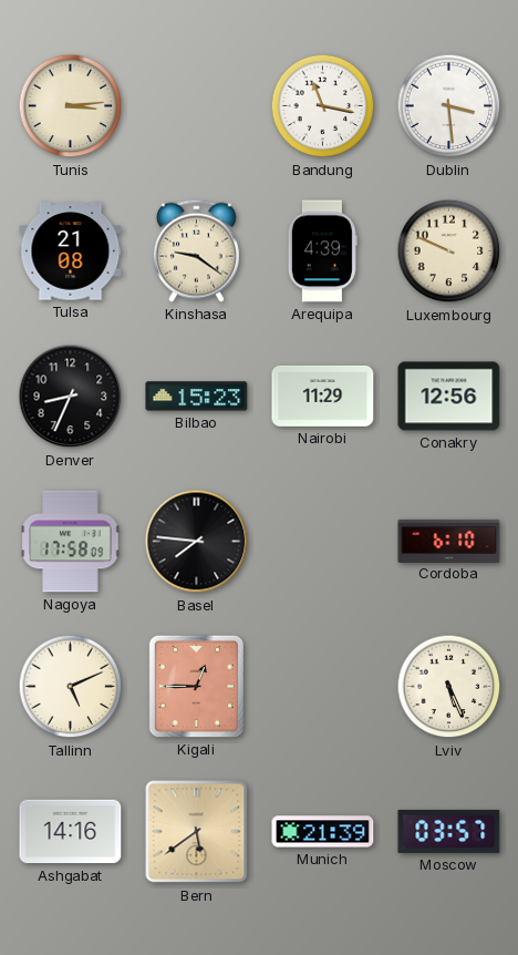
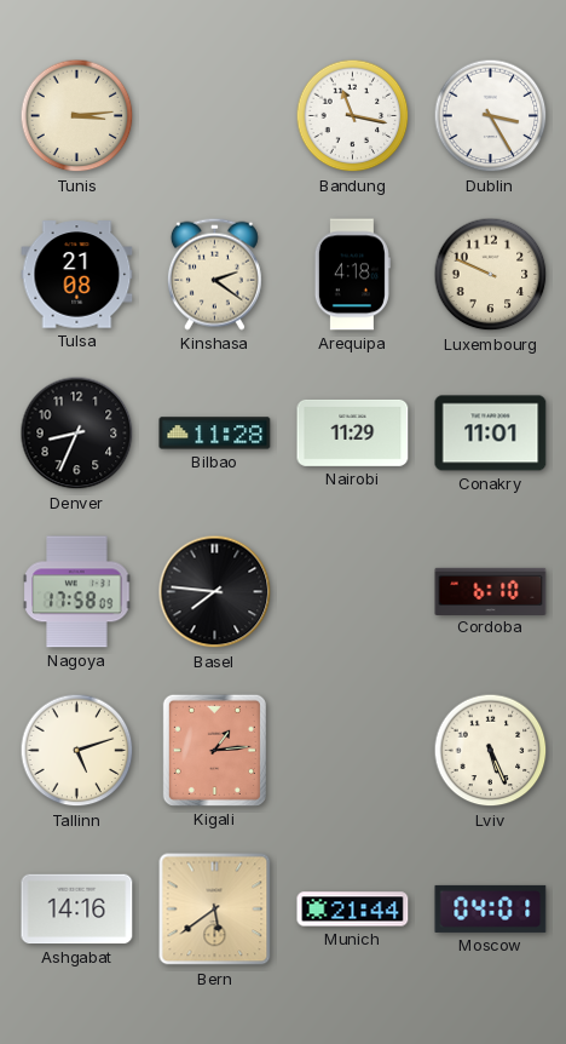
Dublin: 3:29 -> 3:25
Kinshasa: 9:21 -> 2:21
Arequipa: 4:39 -> 4:18
Bilbao: 15:23 -> 11:28
Conakry: 12:56 -> 11:01
Tallinn: 5:11 -> 5:12
Kigali: 12:45 -> 1:14
Munich: 21:39 -> 21:44
Moscow: 03:57 -> 04:01
